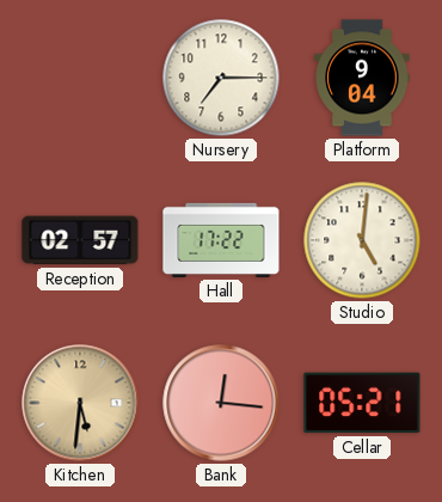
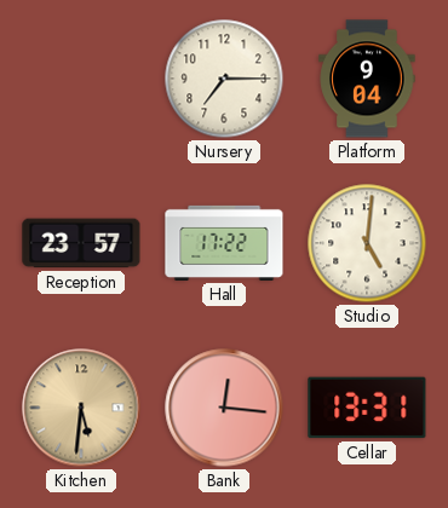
Reception: 02:57 -> 23:57
Cellar: 05:21 -> 13:31
